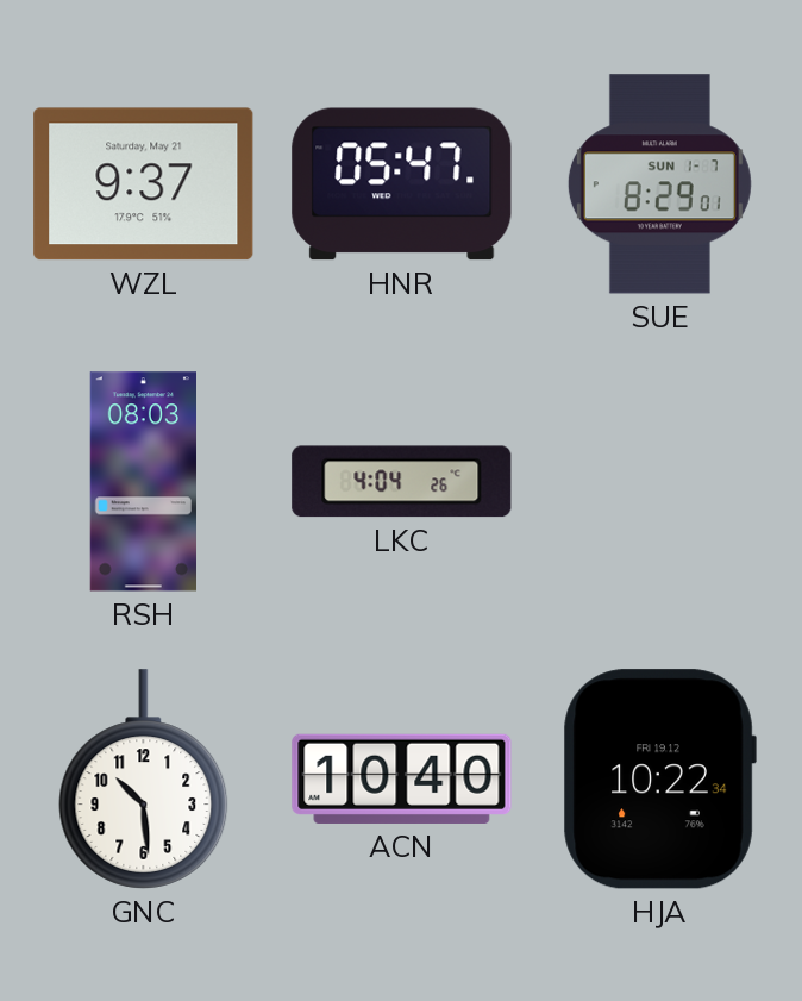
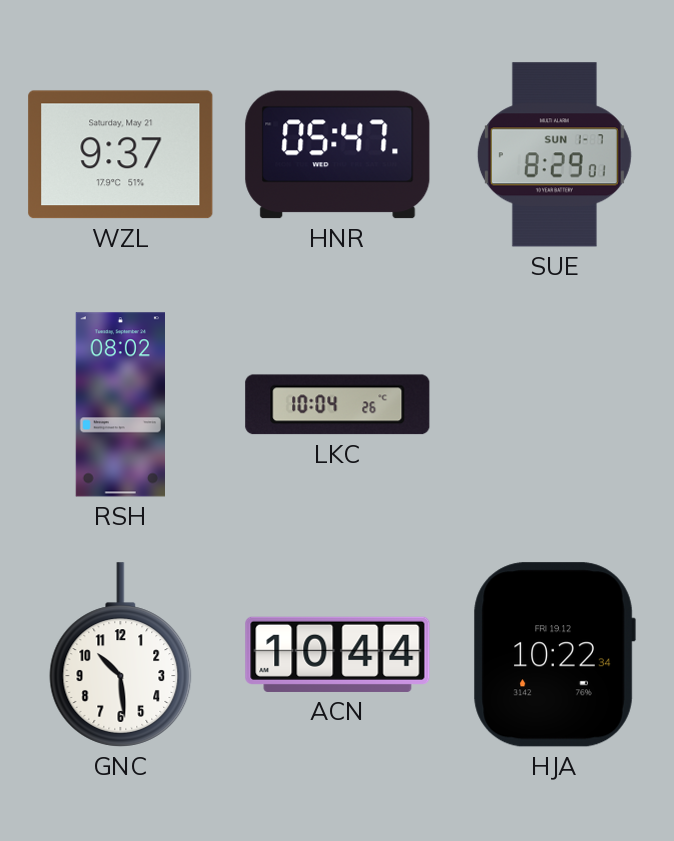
RSH: 08:03 -> 08:02
LKC: 4:04 -> 10:04
ACN: 10:40 -> 10:44
